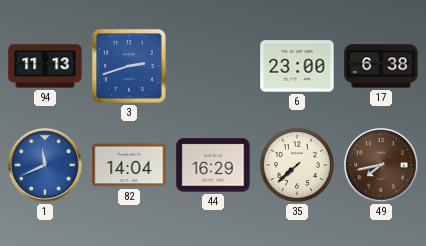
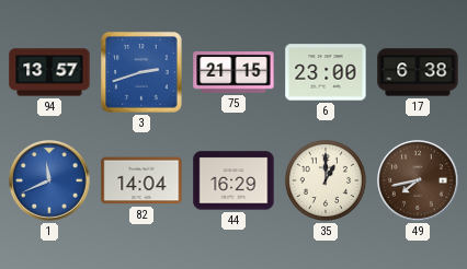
94: 11:13 -> 13:57
75: none -> 21:15
35: 7:38 -> 1:00
